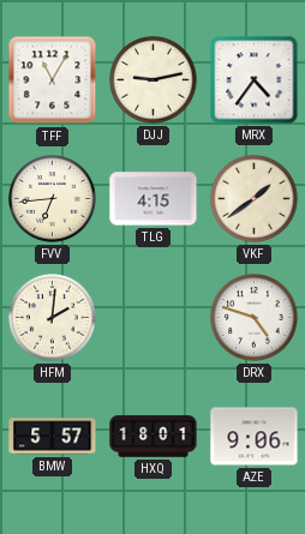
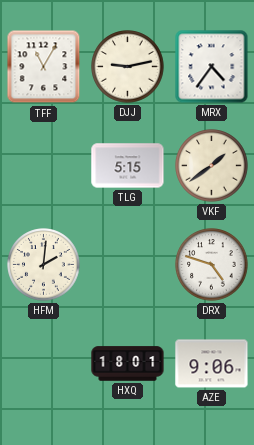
FVV: 6:44 -> none
TLG: 4:15 -> 5:15
BMW: 5:57 -> none
